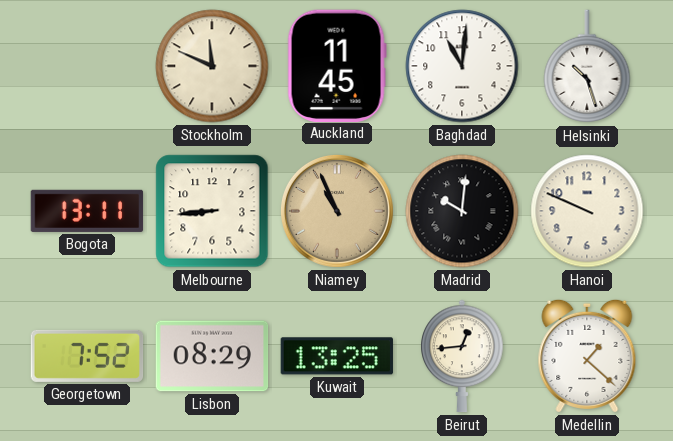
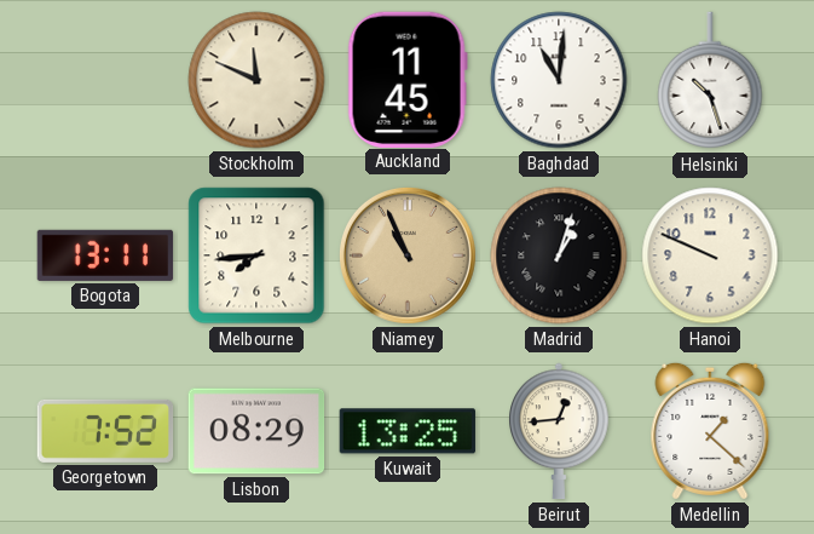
Melbourne: 8:44 -> 7:44
Madrid: 10:01 -> 1:03
